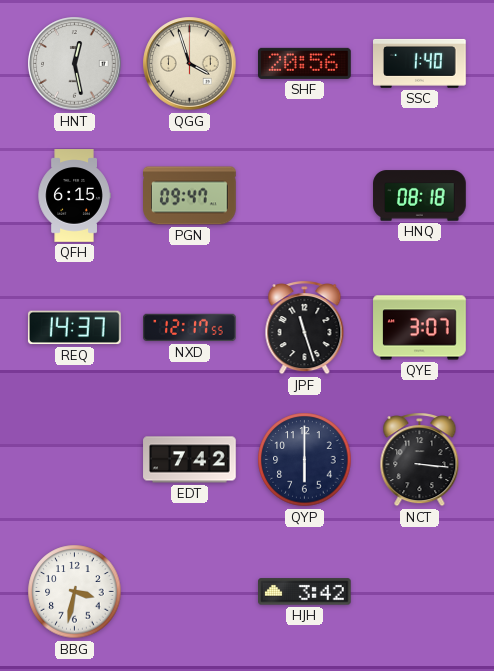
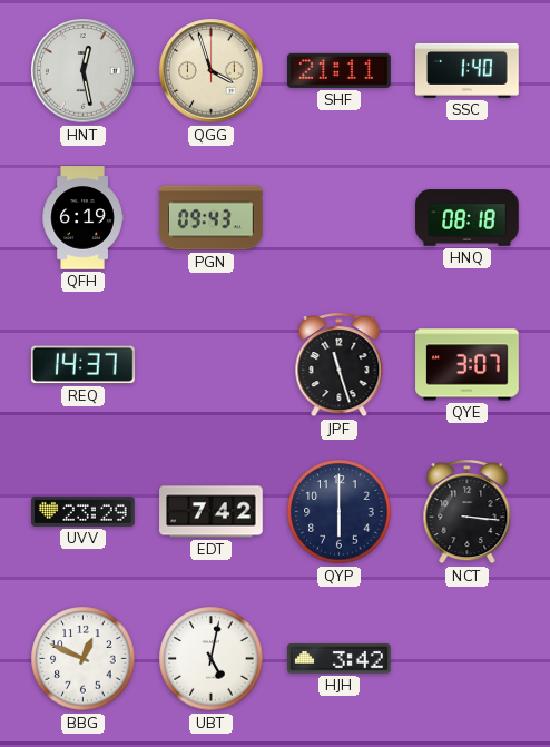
SHF: 20:56 -> 21:11
QFH: 6:15 -> 6:19
PGN: 09:47 -> 09:43
NXD: 12:17 -> none
UVV: none -> 23:29
BBG: 3:32 -> 12:49
UBT: none -> 5:02
